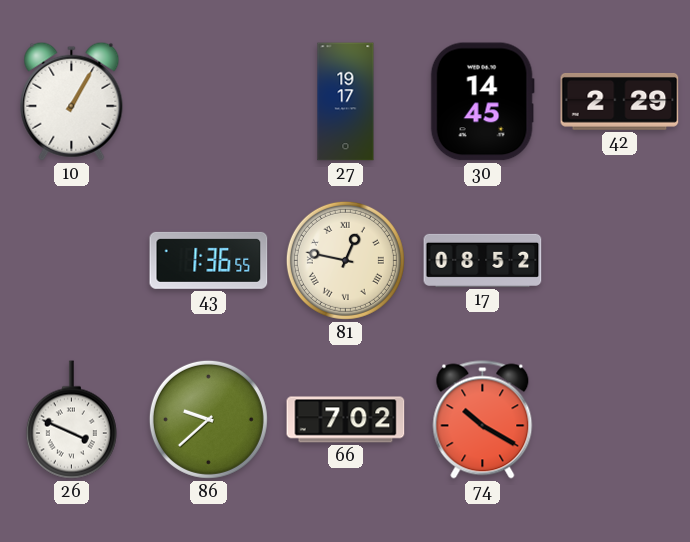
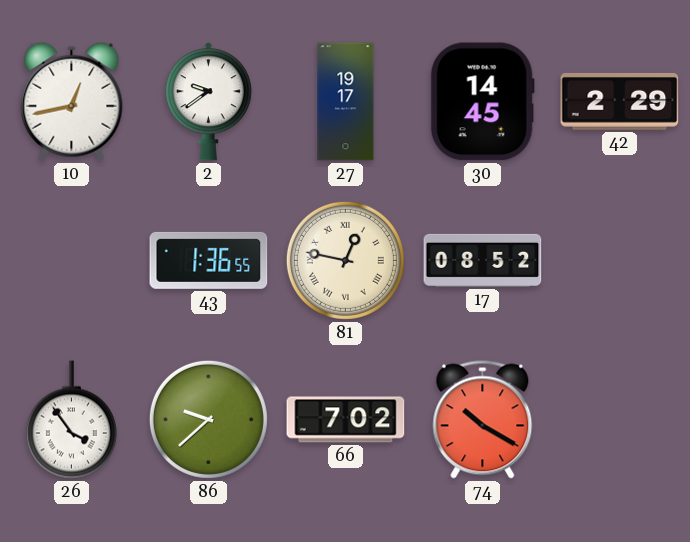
10: 1:05 -> 12:43
2: none -> 9:39
26: 3:49 -> 3:54
